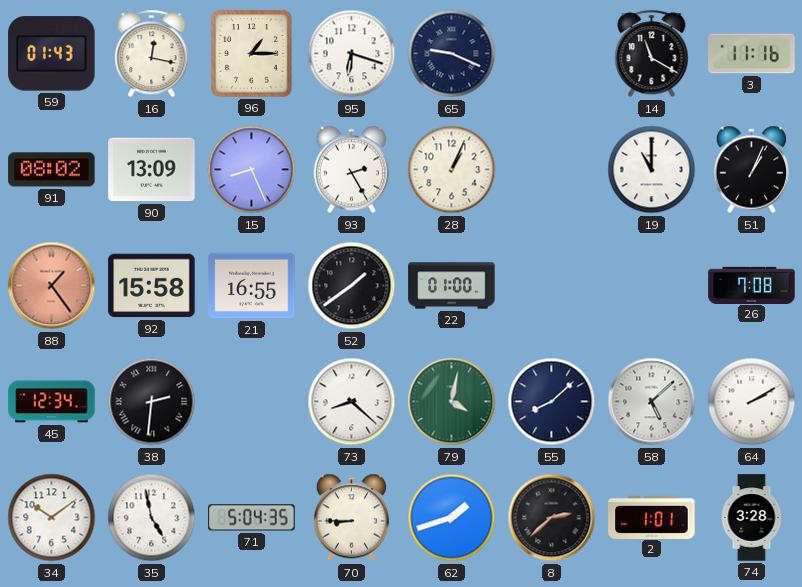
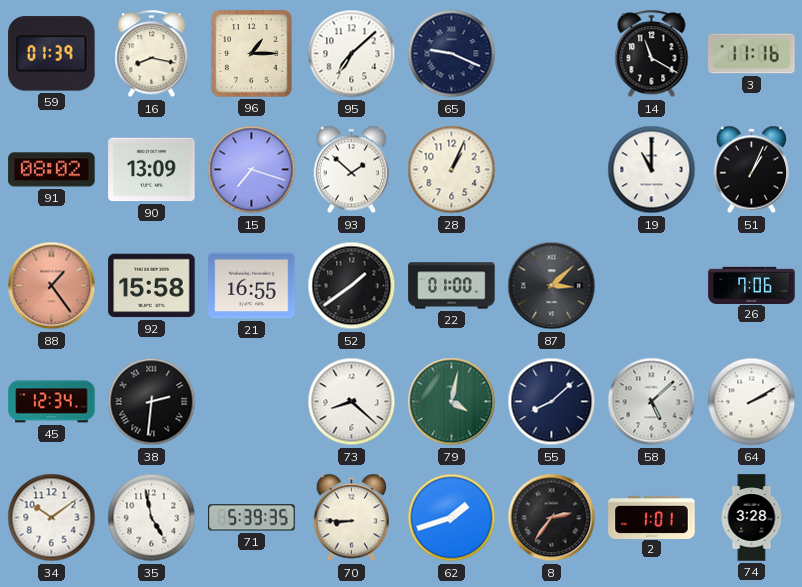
59: 01:43 -> 01:39
16: 12:17 -> 8:17
95: 6:18 -> 7:08
15: 8:26 -> 7:18
93: 2:25 -> 1:52
87: none -> 3:08
26: 7:08 -> 7:06
71: 5:04 -> 5:39
8: 2:38 -> 2:36
